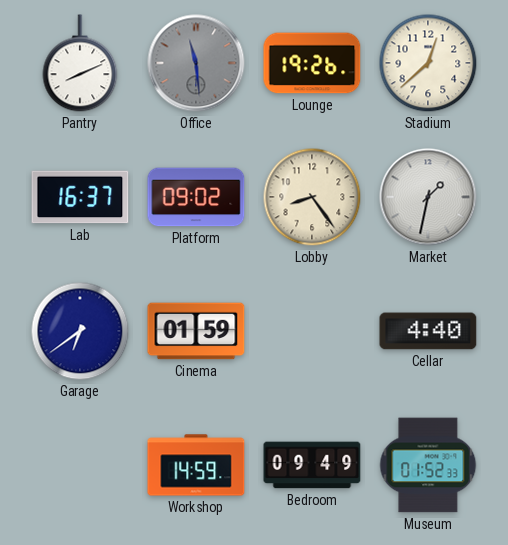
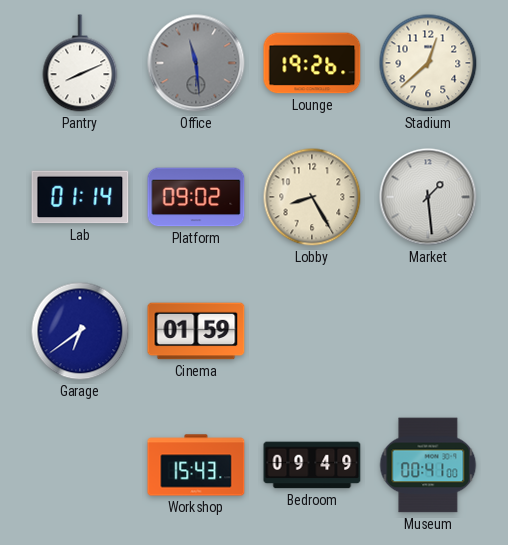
Lab: 16:37 -> 01:14
Lobby: 8:24 -> 8:25
Market: 1:32 -> 1:29
Cellar: 4:40 -> none
Workshop: 14:59 -> 15:43
Museum: 01:52 -> 00:41
